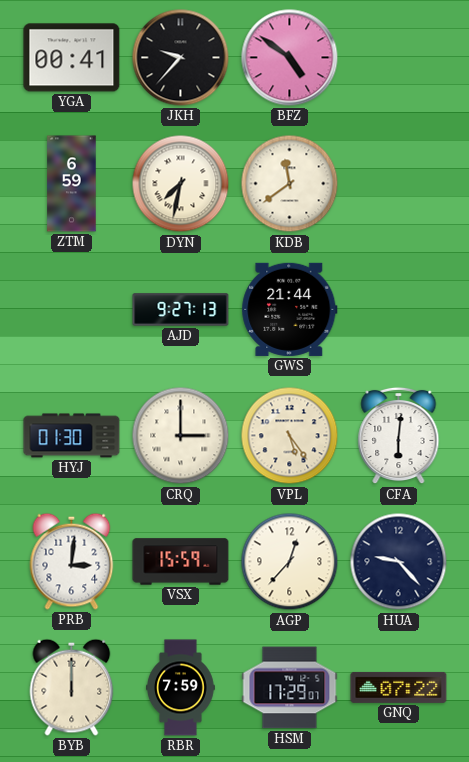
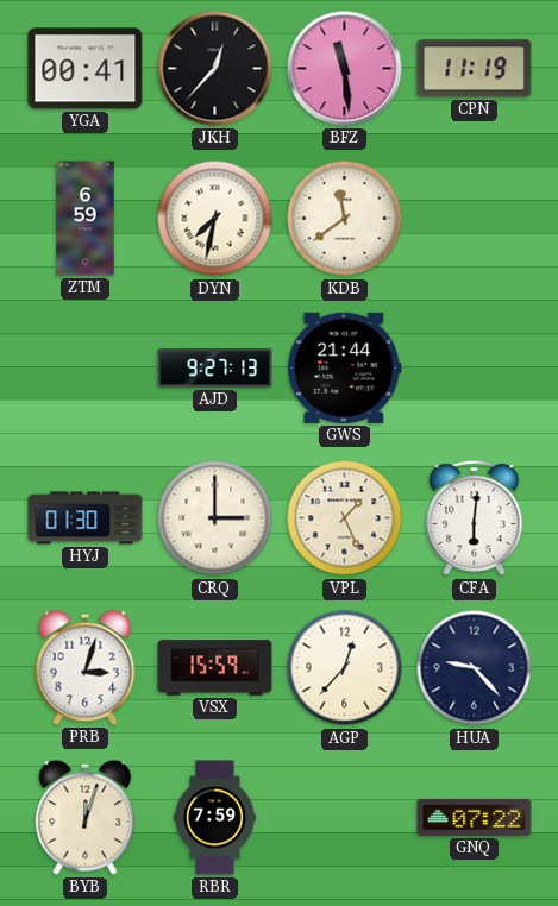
JKH: 9:37 -> 12:37
BFZ: 4:51 -> 11:29
CPN: none -> 11:19
VPL: 5:24 -> 1:26
PRB: 3:01 -> 3:03
BYB: 12:00 -> 12:03
HSM: 17:29 -> none
